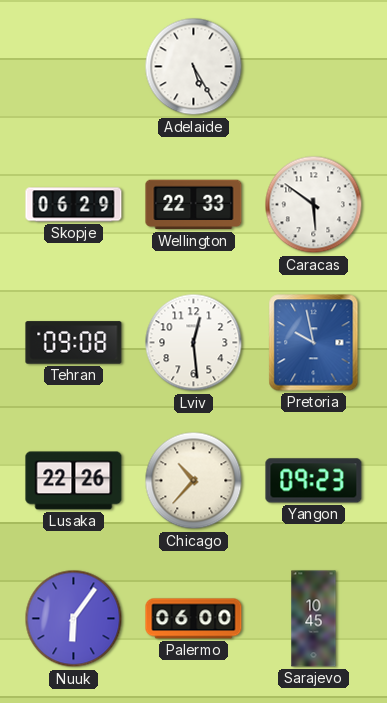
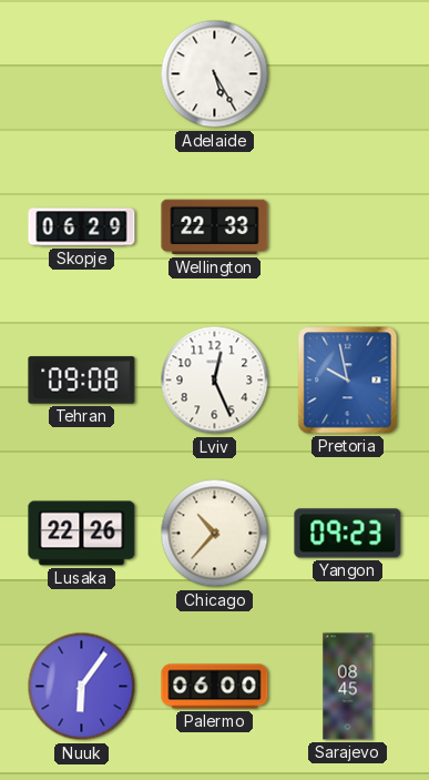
Caracas: 5:51 -> none
Lviv: 12:29 -> 12:26
Sarajevo: 10:45 -> 08:45
